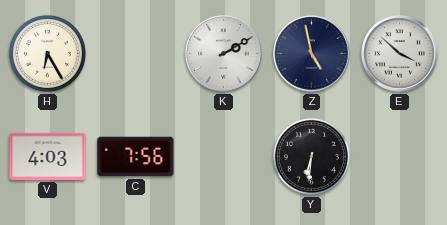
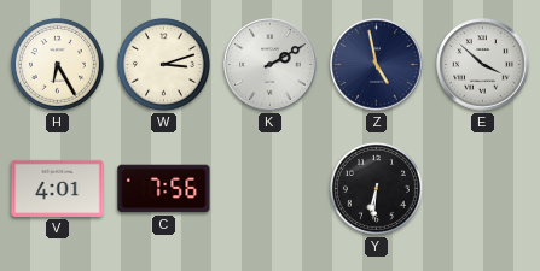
W: none -> 3:12
V: 4:03 -> 4:01
